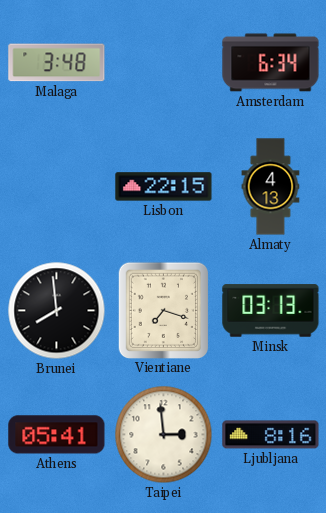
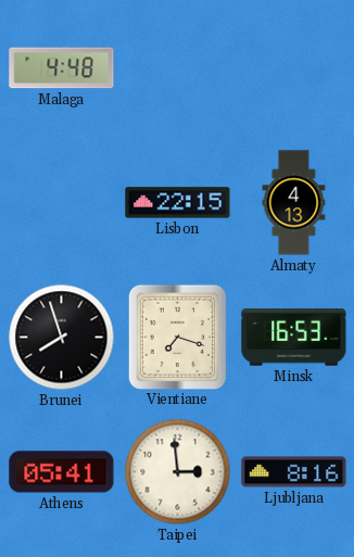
Malaga: 3:48 -> 4:48
Amsterdam: 6:34 -> none
Brunei: 7:59 -> 7:57
Minsk: 03:13 -> 16:53
